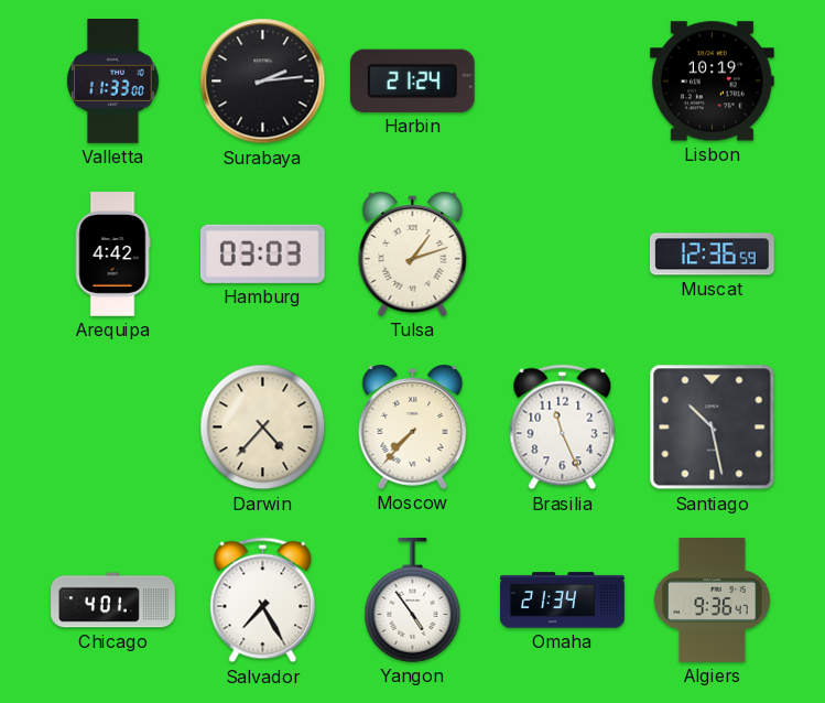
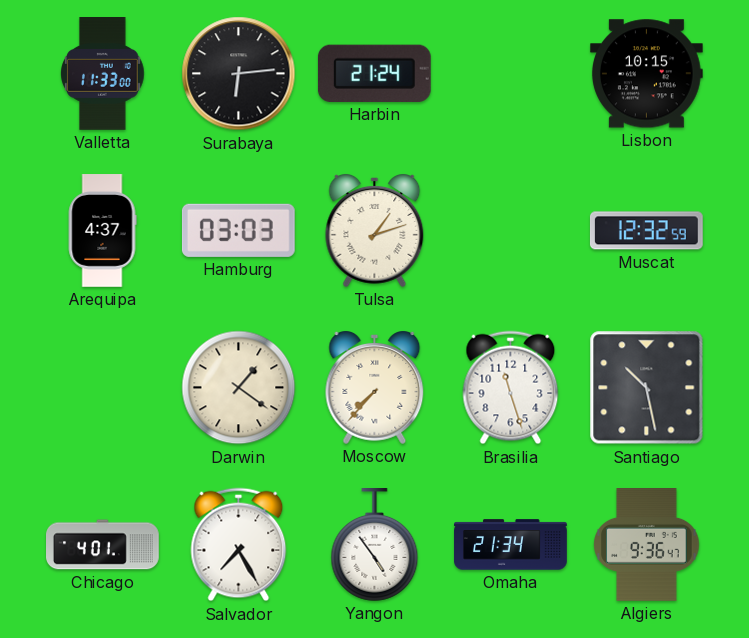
Surabaya: 2:14 -> 6:14
Lisbon: 10:19 -> 10:15
Arequipa: 4:42 -> 4:37
Muscat: 12:36 -> 12:32
Darwin: 4:37 -> 1:21
Brasilia: 11:26 -> 11:27
